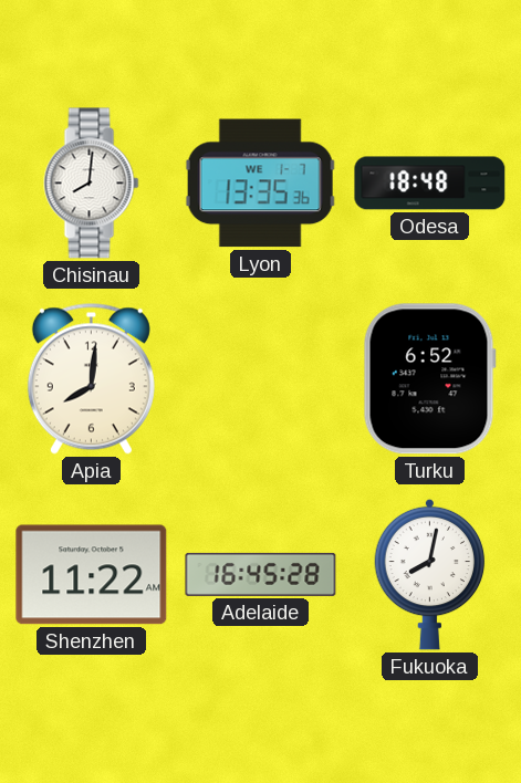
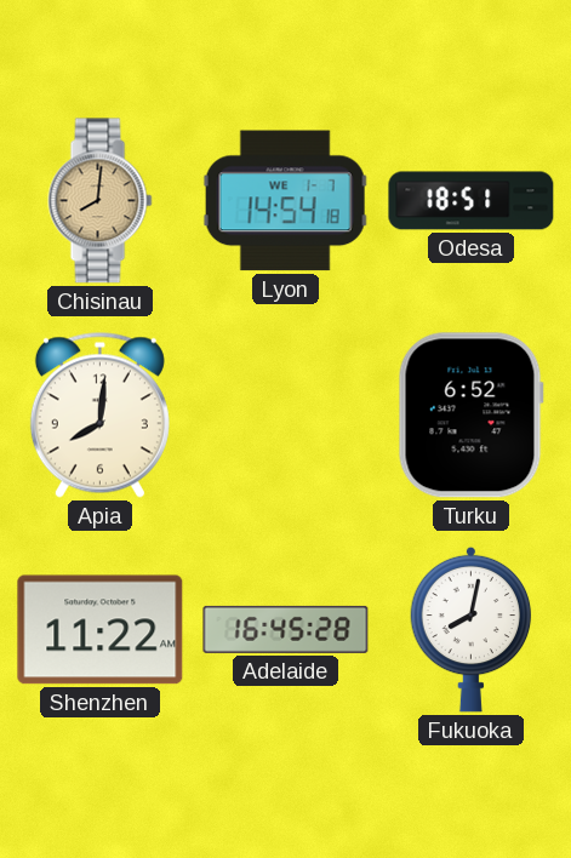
Chisinau dial: white -> champagne
Lyon: 13:35 -> 14:54
Odesa: 18:48 -> 18:51
